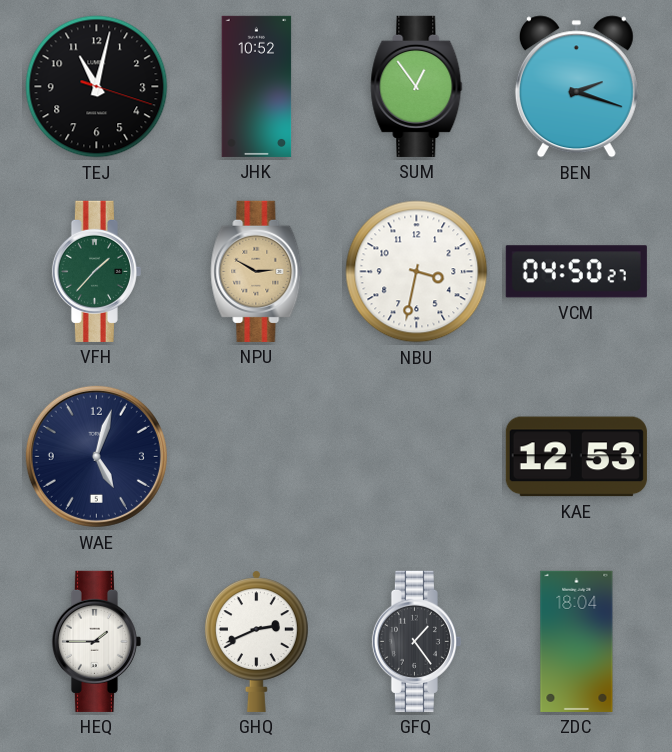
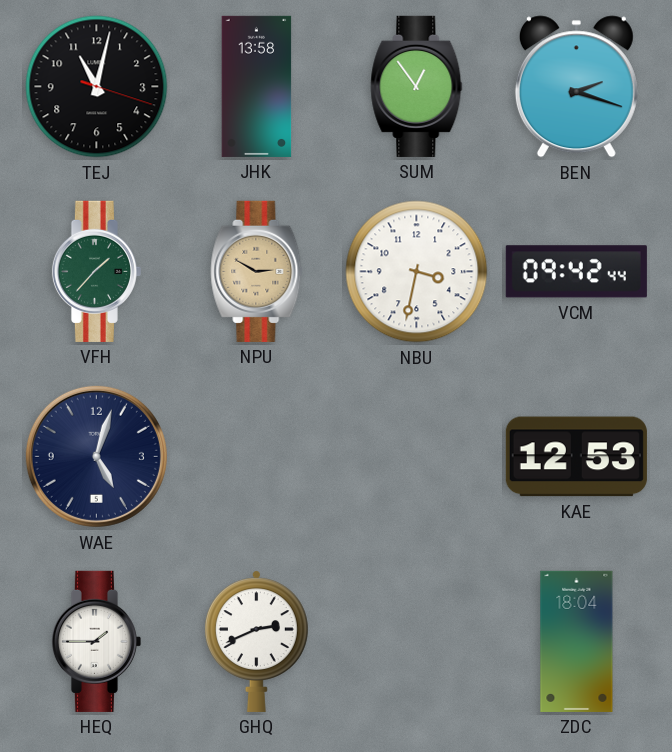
JHK: 10:52 -> 13:58
VCM: 04:50 -> 09:42
GFQ: 1:24 -> none
